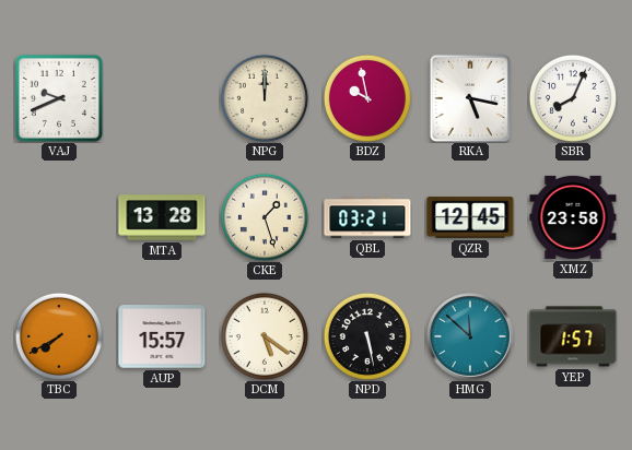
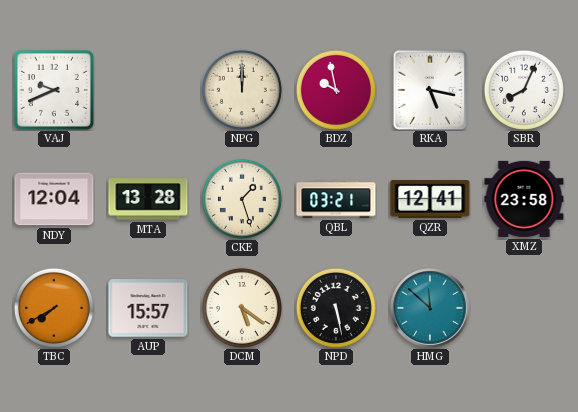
NDY: none -> 12:04
QZR: 12:45 -> 12:41
YEP: 1:57 -> none
